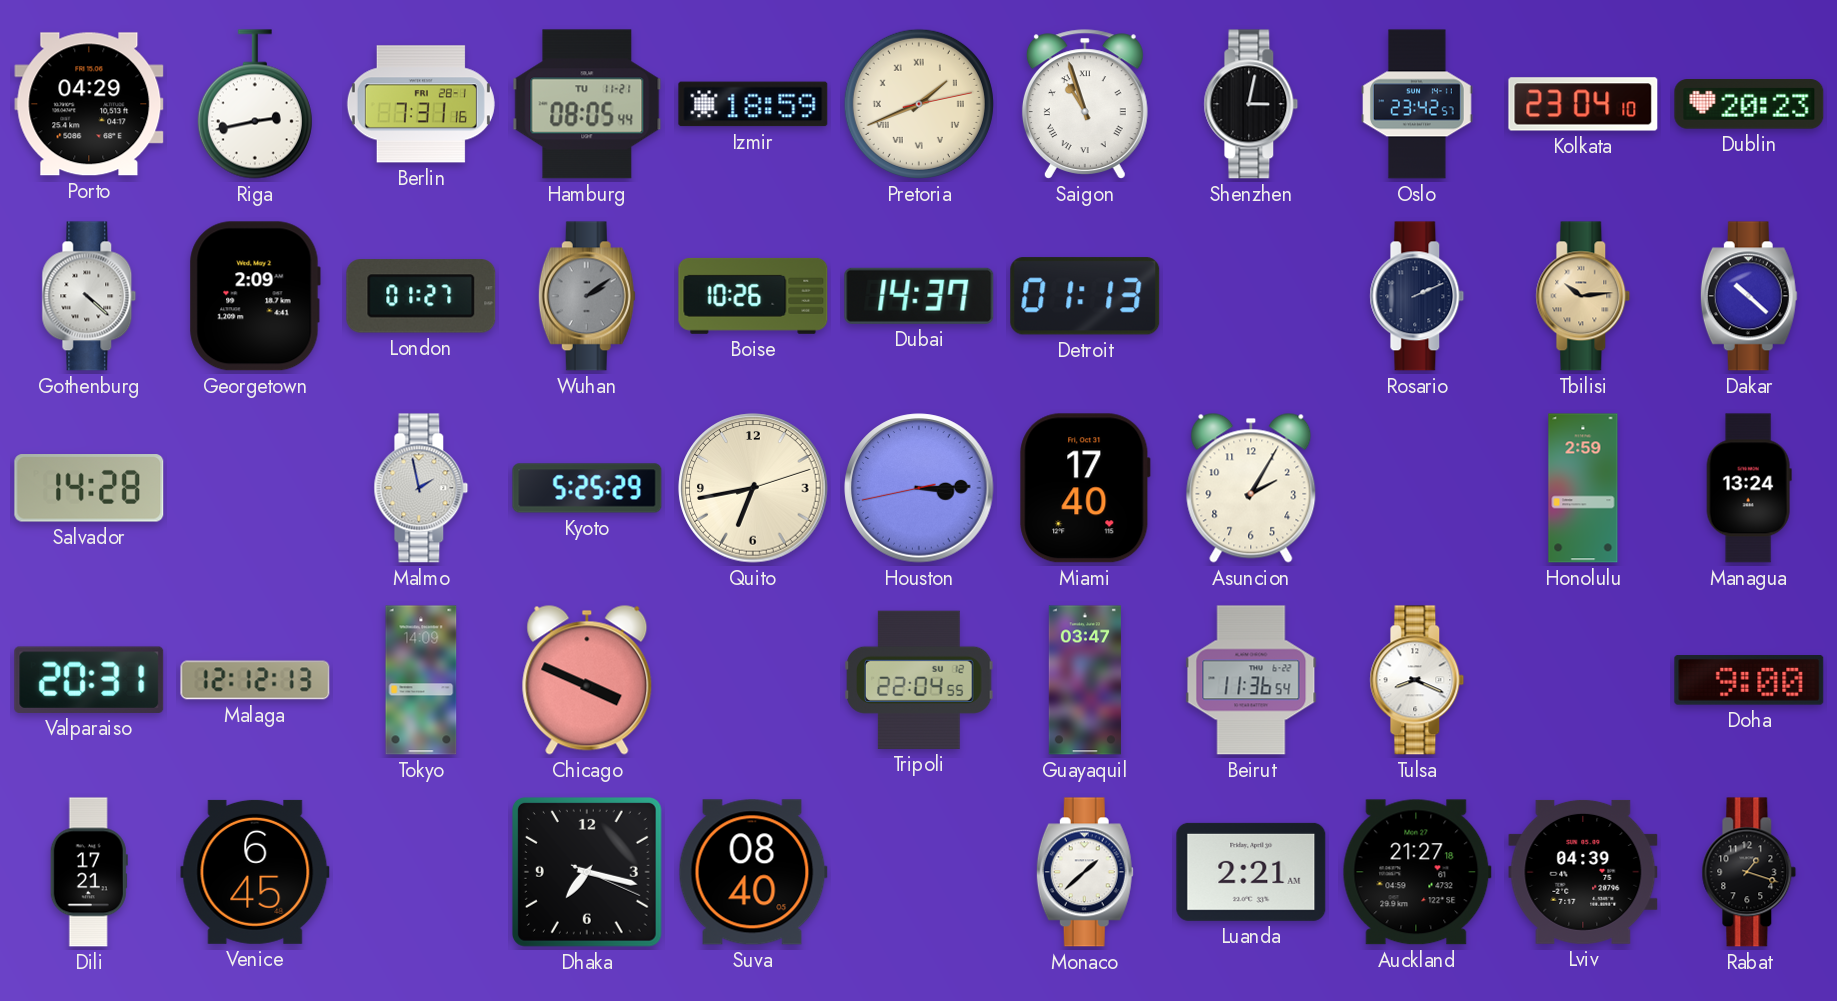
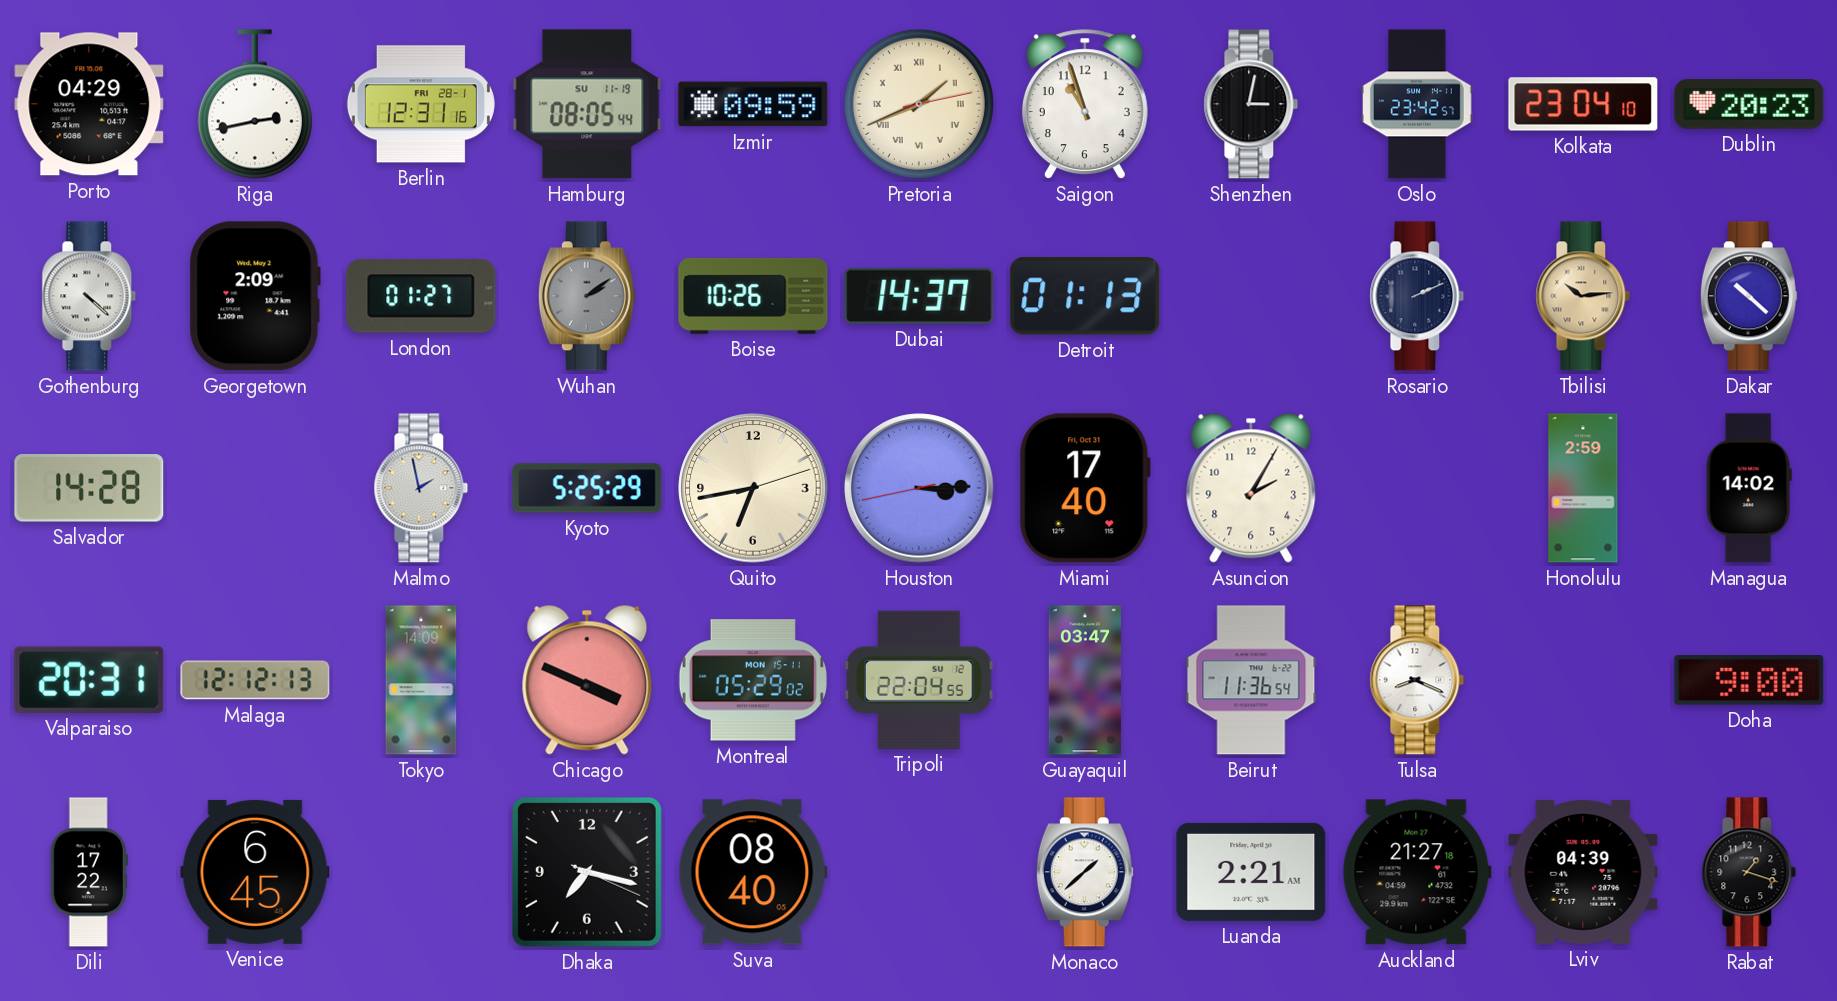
Berlin: 7:31 -> 12:31
Hamburg date: TU 11-21 -> SU 11-19
Izmir: 18:59 -> 09:59
Saigon numerals: Roman -> Arabic
Managua: 13:24 -> 14:02
Montreal: none -> 05:29
Dili: 17:21 -> 17:22
